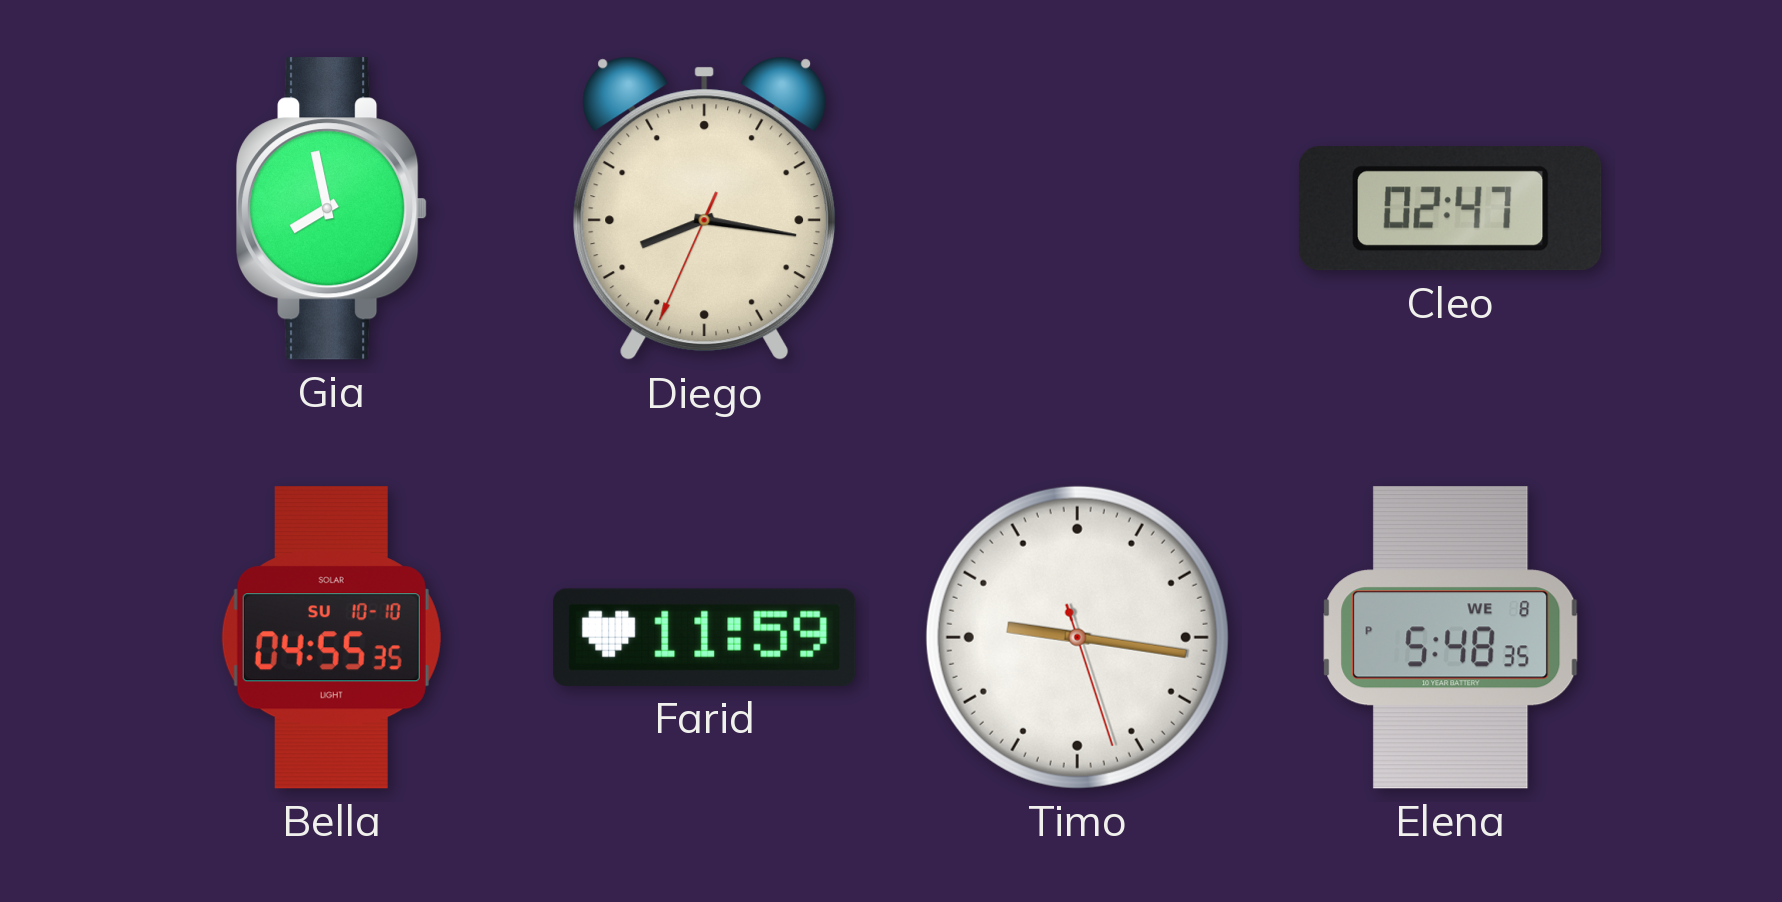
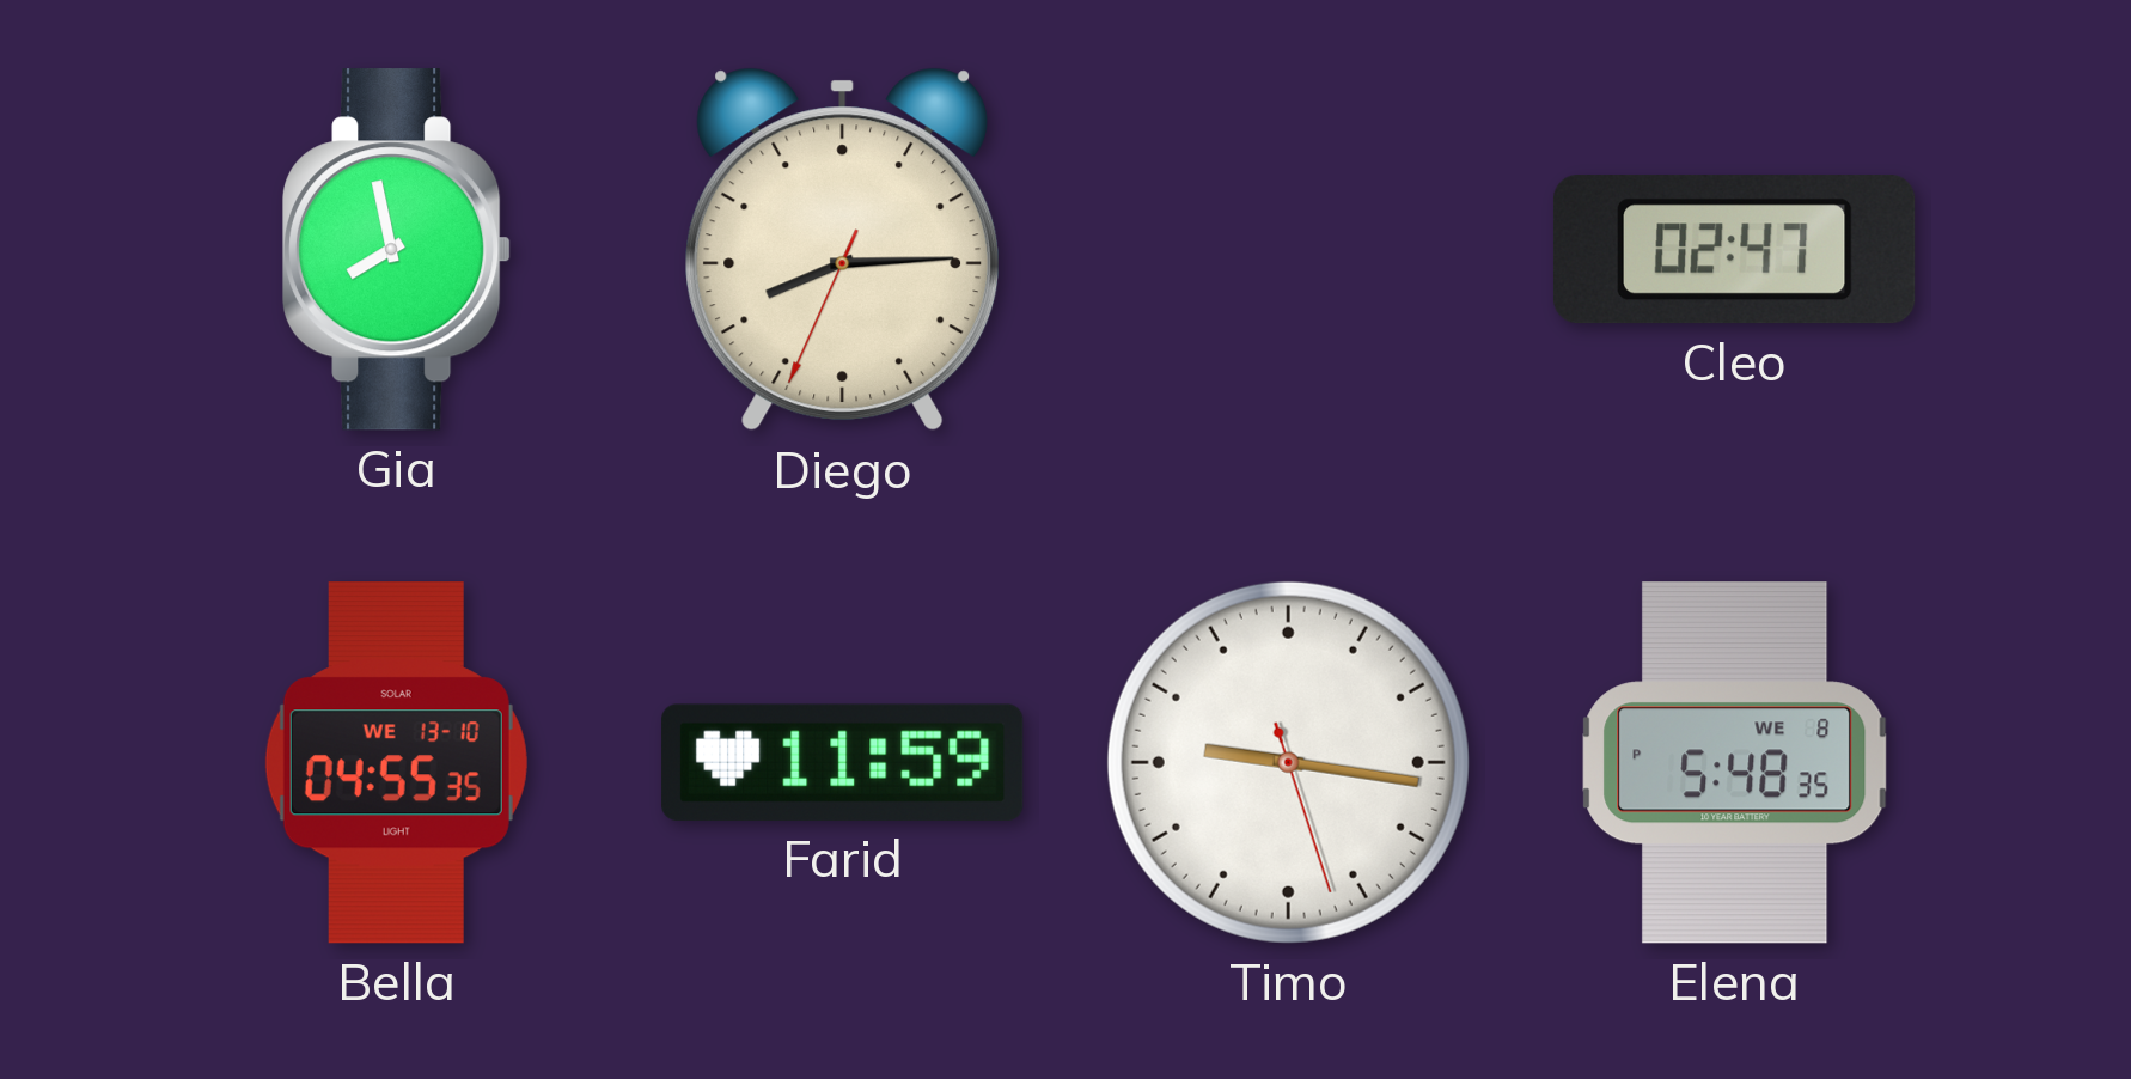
Diego: 8:16 -> 8:14
Bella date: SU 10-10 -> WE 13-10
